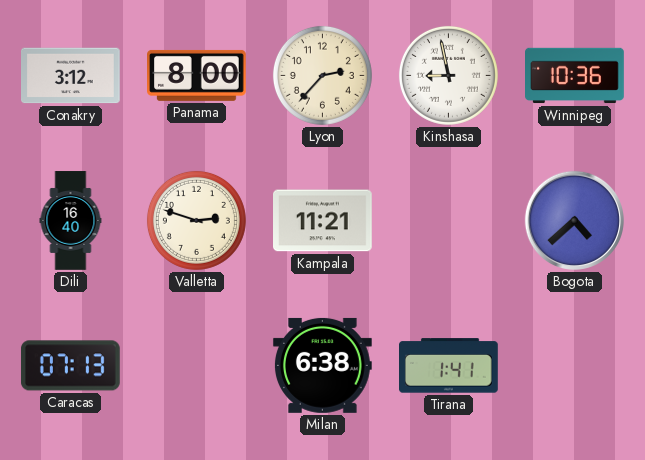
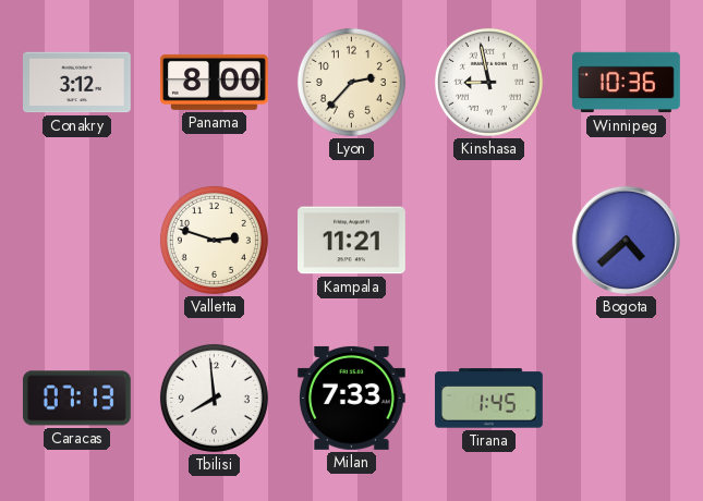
Dili: 16:40 -> none
Tbilisi: none -> 7:59
Milan: 6:38 -> 7:33
Tirana: 1:41 -> 1:45
